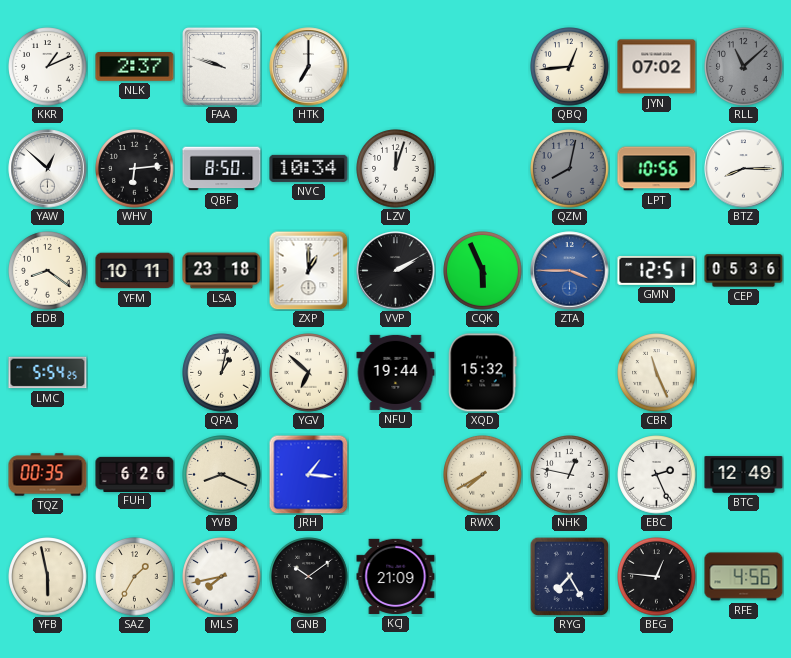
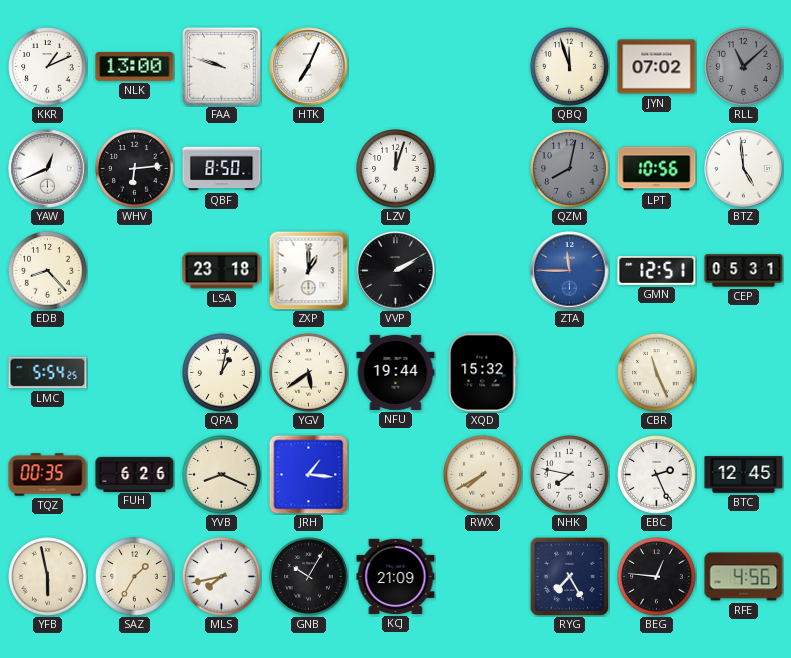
NLK: 2:37 -> 13:00
HTK: 7:00 -> 7:04
QBQ: 12:44 -> 11:57
YAW: 12:52 -> 12:41
NVC: 10:34 -> none
BTZ: 8:15 -> 4:59
EDB: 8:21 -> 8:23
YFM: 10:11 -> none
CQK: 5:56 -> none
ZTA: 3:45 -> 11:45
CEP: 05:36 -> 05:31
YGV: 6:52 -> 5:39
NHK: 12:47 -> 7:47
BTC: 12:49 -> 12:45
GNB: 10:09 -> 10:05
